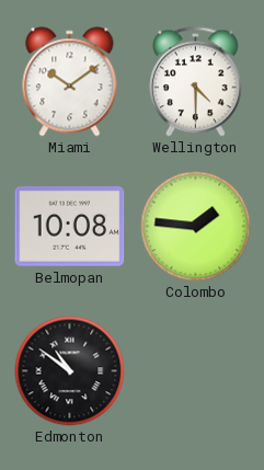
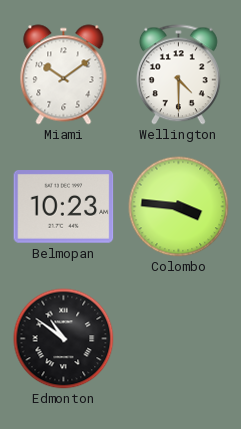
Belmopan: 10:08 -> 10:23
Colombo: 1:46 -> 3:46
